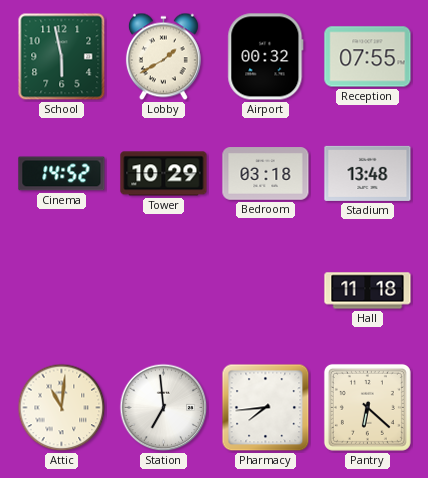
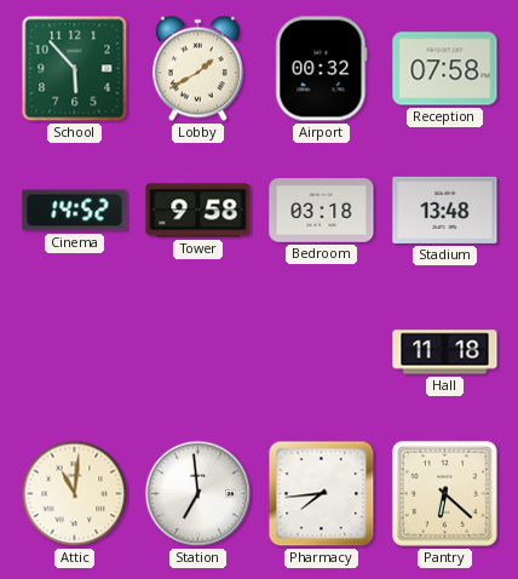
School: 5:58 -> 5:53
Reception: 07:55 -> 07:58
Tower: 10:29 -> 9:58
